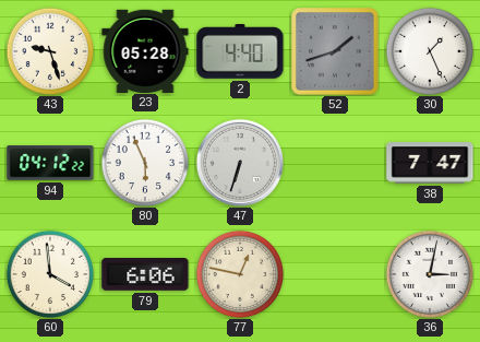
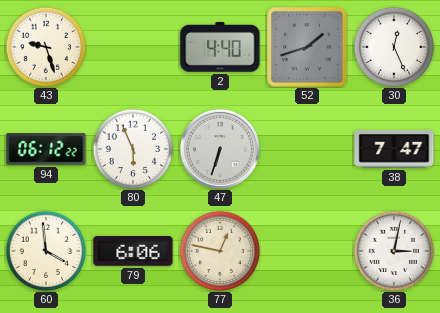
23: 05:28 -> none
30: 1:26 -> 12:26
94: 04:12 -> 06:12
